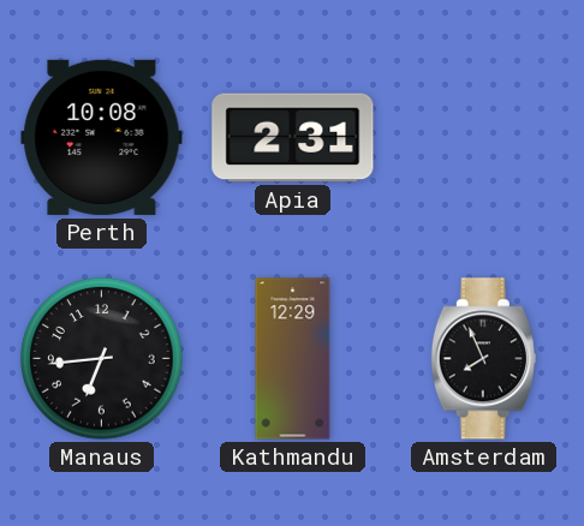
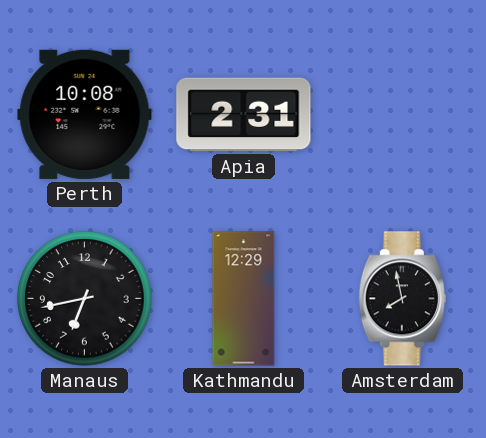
Manaus: 6:44 -> 6:43
Amsterdam: 7:56 -> 7:58
